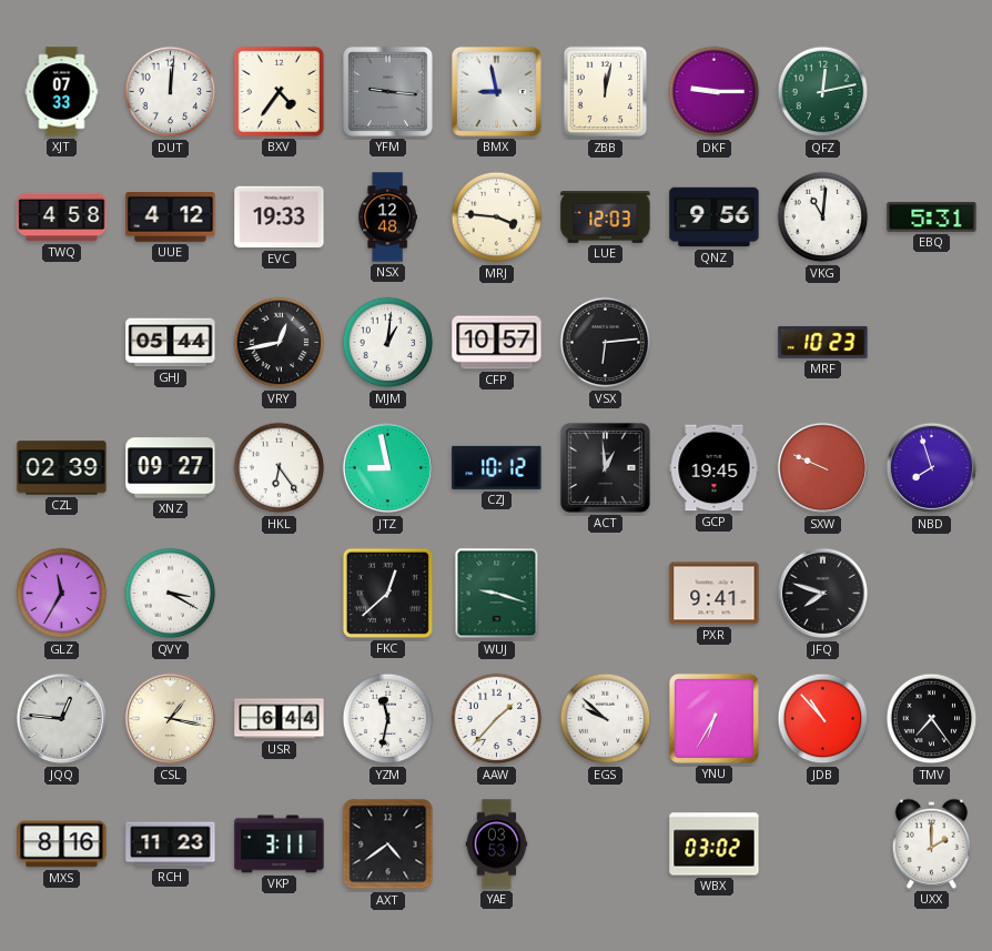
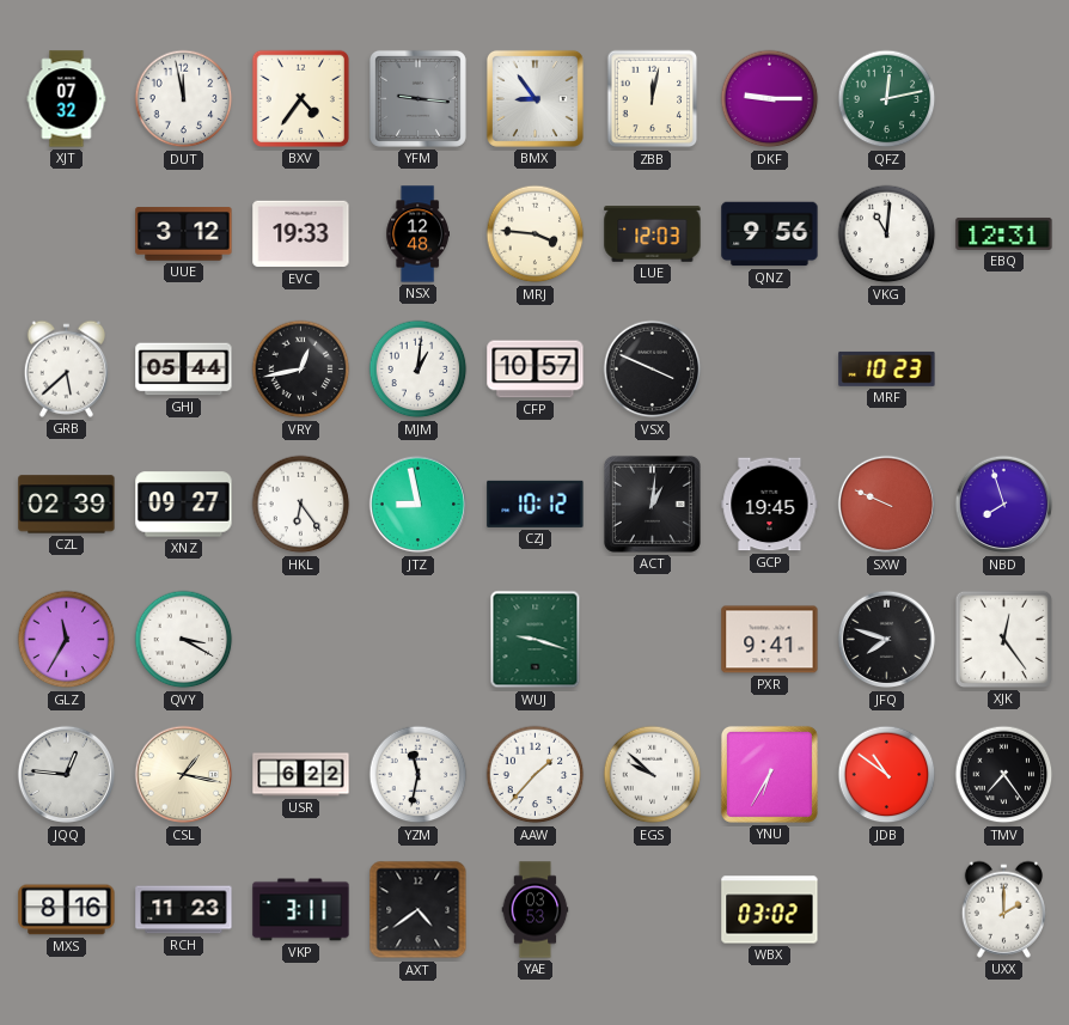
XJT: 07:33 -> 07:32
DUT: 12:01 -> 11:58
BMX: 8:58 -> 8:54
TWQ: 4:58 -> none
UUE: 4:12 -> 3:12
EBQ: 5:31 -> 12:31
GRB: none -> 5:38
VSX: 6:14 -> 3:49
ACT: 12:59 -> 1:01
FKC: 12:38 -> none
XJK: none -> 12:24
USR: 6:44 -> 6:22
JDB: 10:53 -> 10:51
